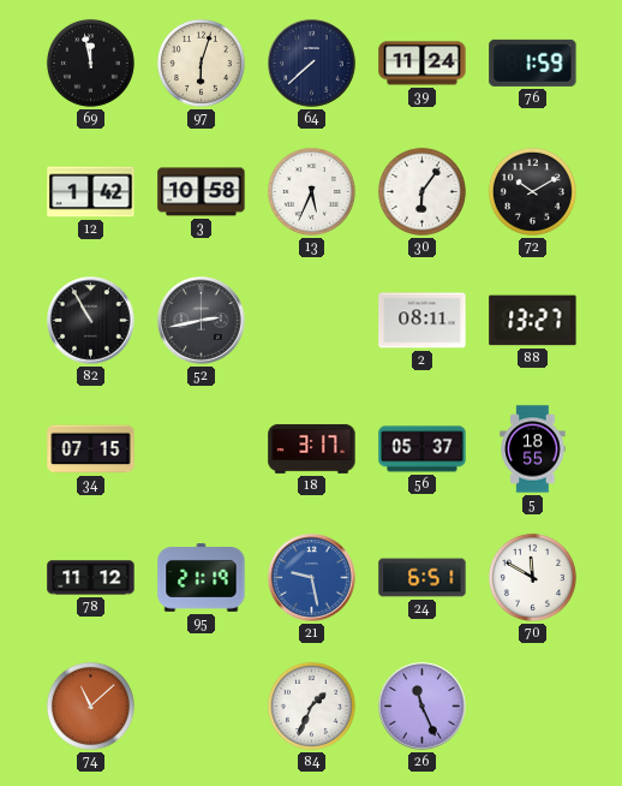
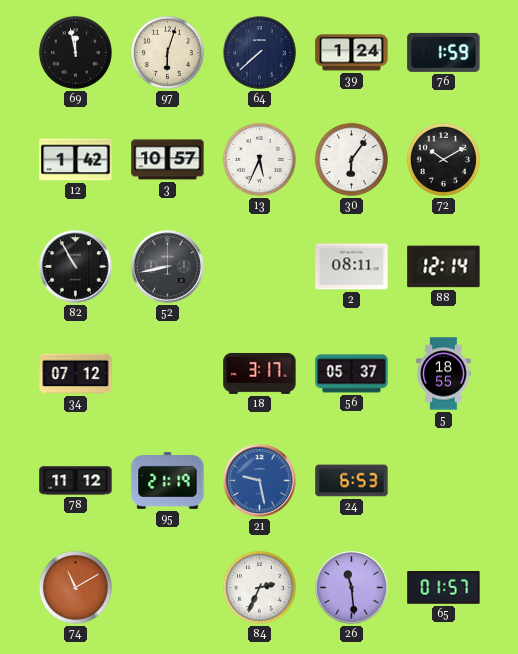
39: 11:24 -> 1:24
3: 10:58 -> 10:57
52: 2:43 -> 8:43
88: 13:27 -> 12:14
34: 07:15 -> 07:12
24: 6:51 -> 6:53
70: 11:50 -> none
74: 11:08 -> 11:10
84: 1:34 -> 2:34
26: 11:26 -> 11:29
65: none -> 01:57
